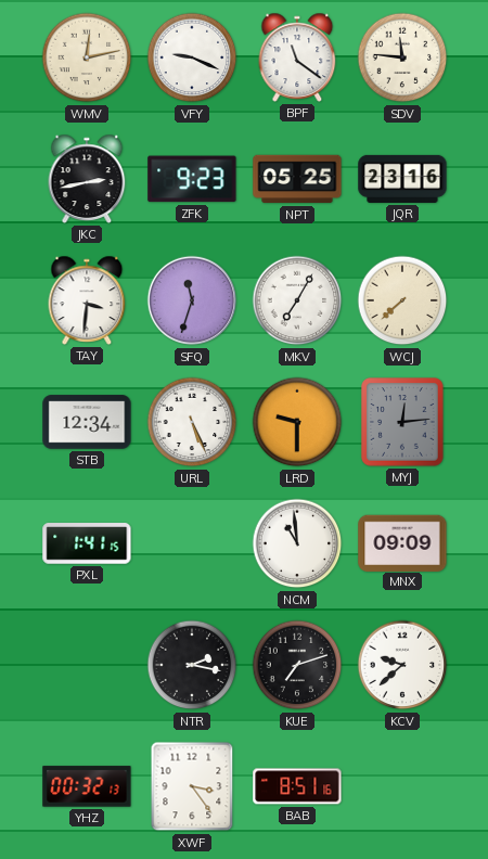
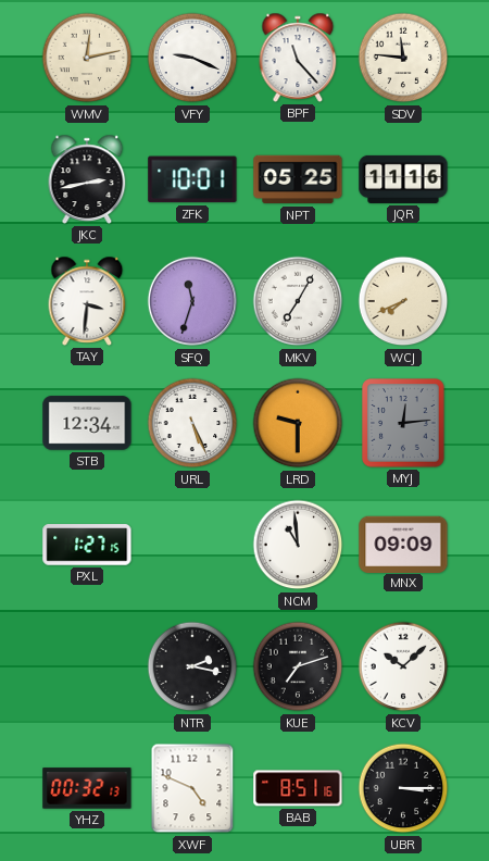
BPF: 11:21 -> 11:23
ZFK: 9:23 -> 10:01
JQR: 23:16 -> 11:16
WCJ: 7:38 -> 7:41
PXL: 1:41 -> 1:27
KCV: 9:38 -> 10:08
XWF: 3:24 -> 4:49
UBR: none -> 3:15
